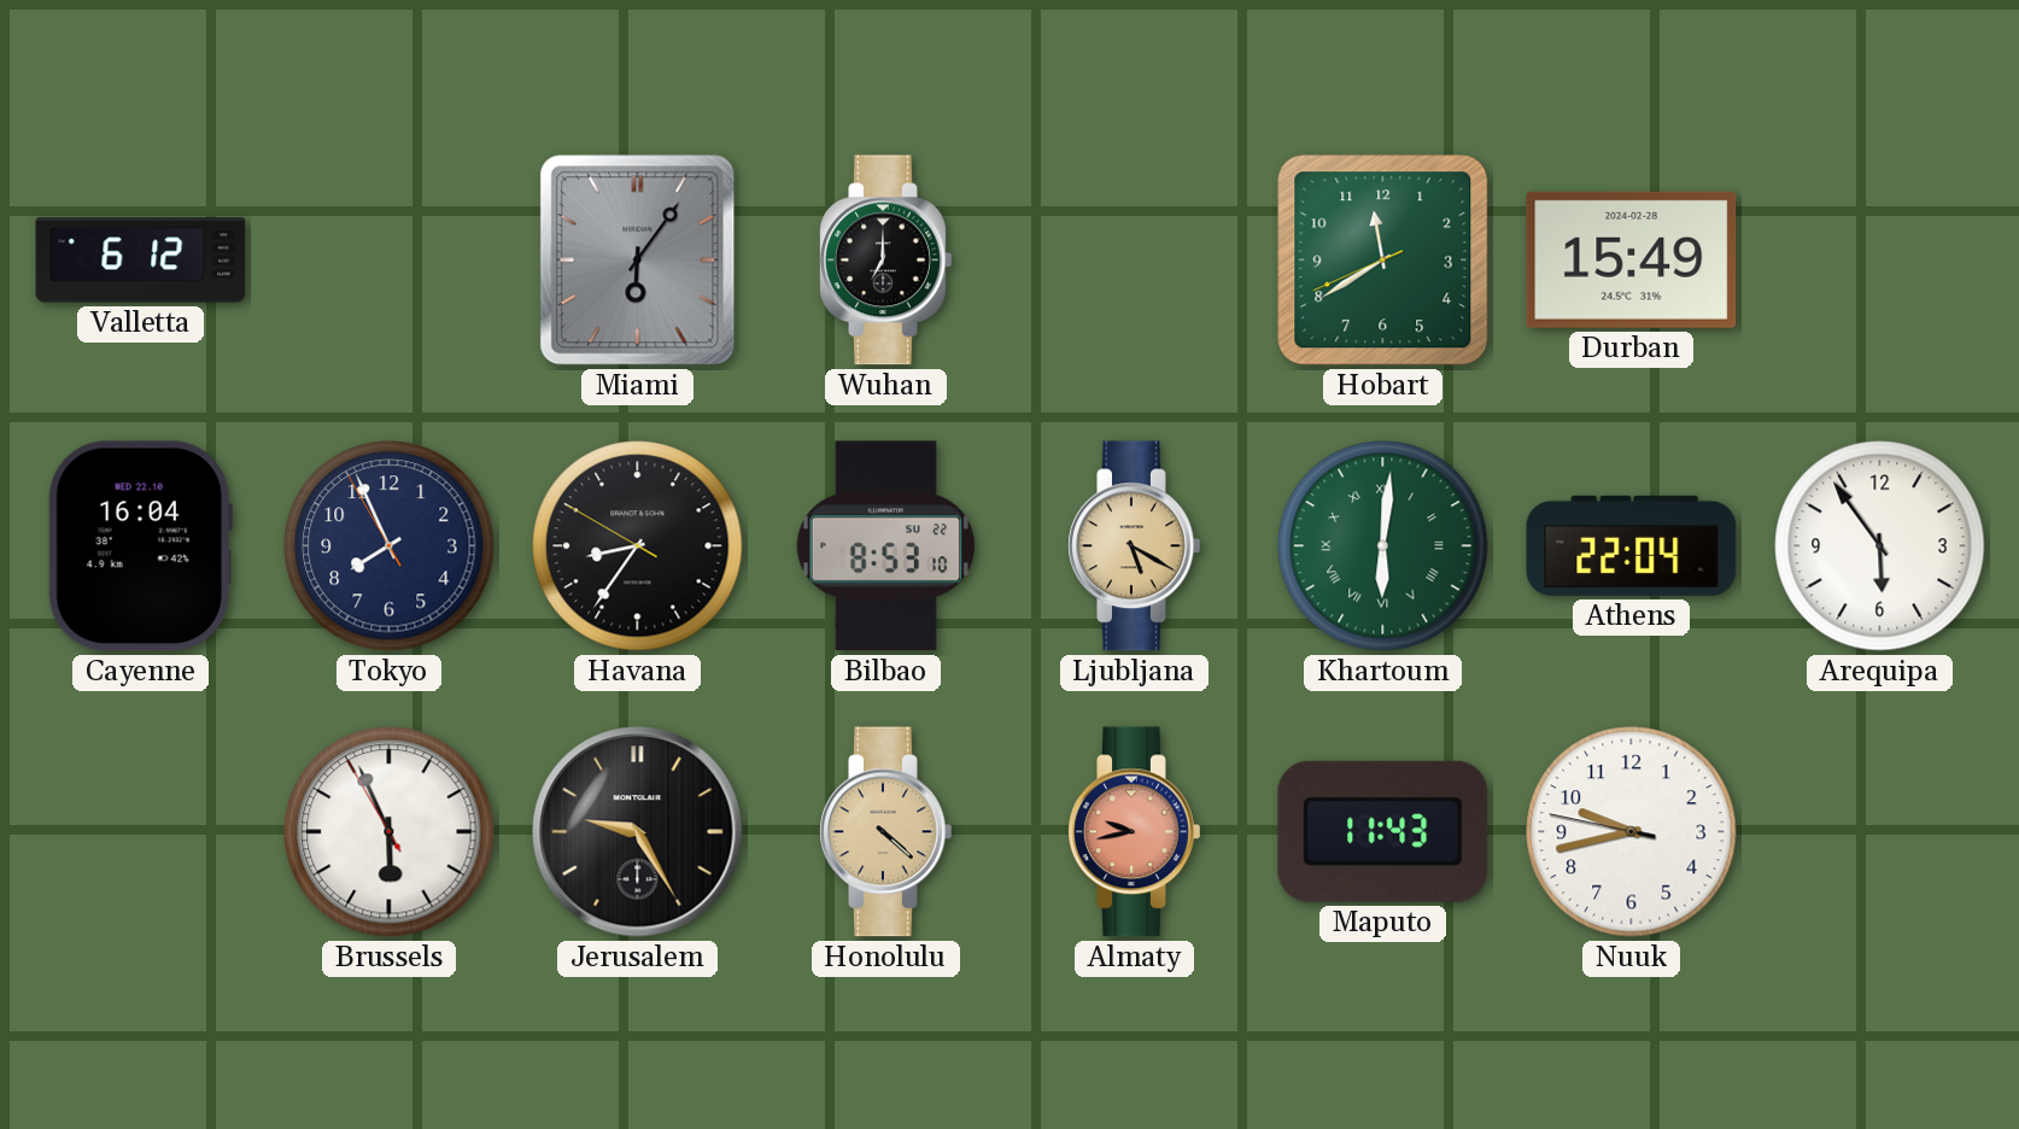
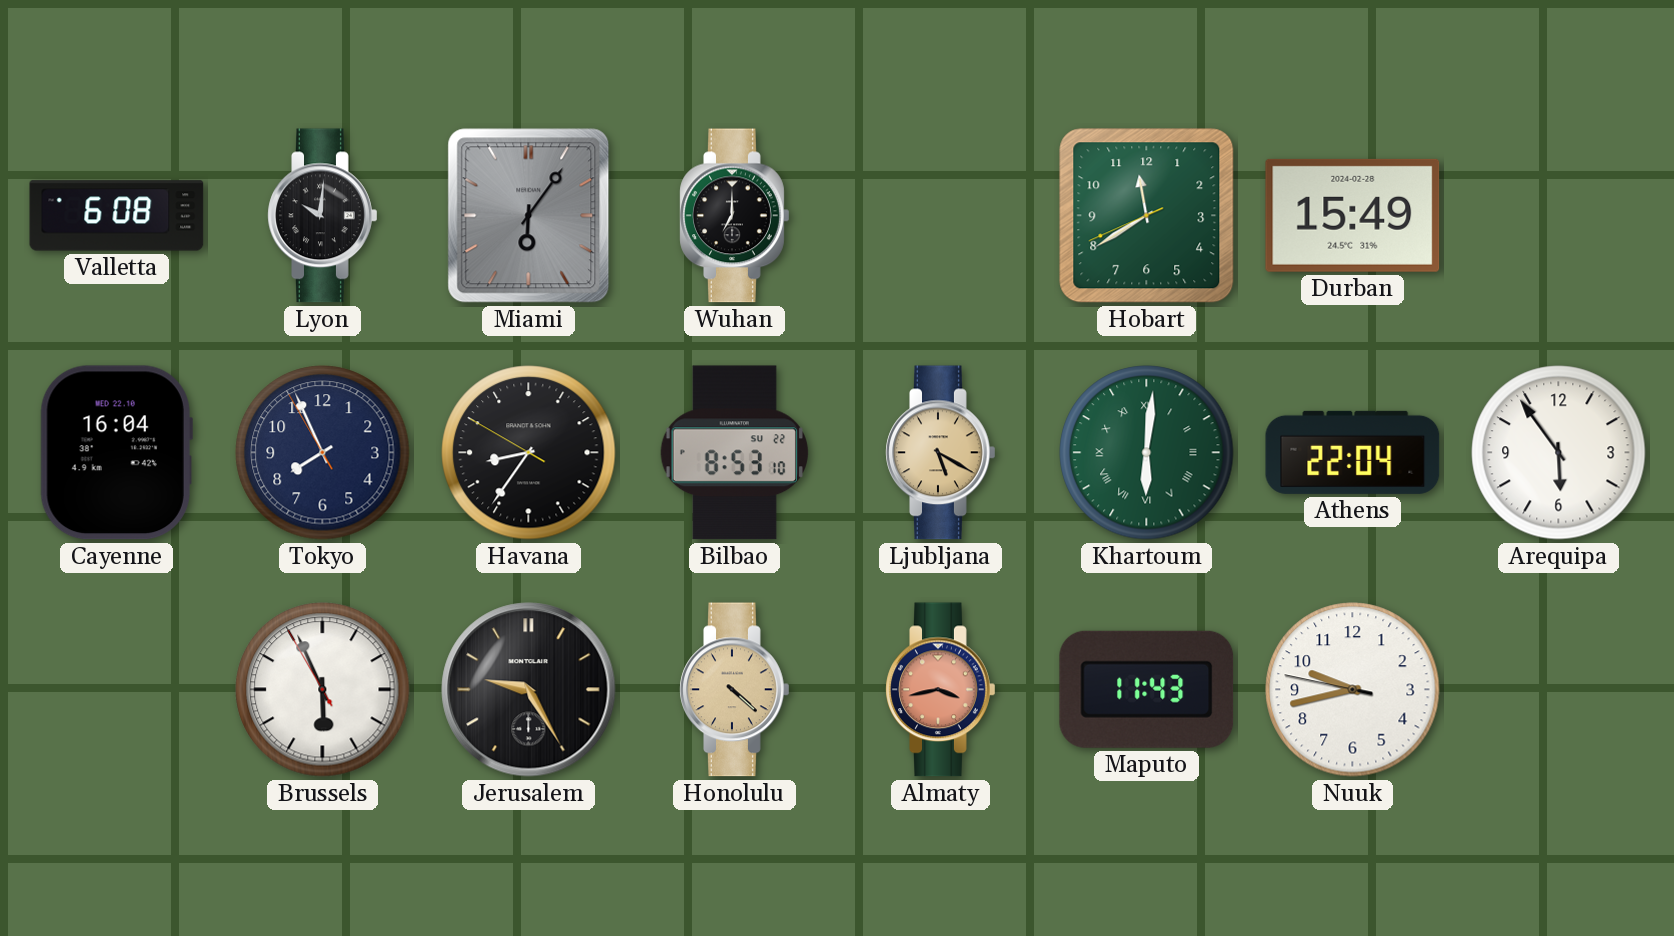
Valletta: 6:12 -> 6:08
Lyon: none -> 10:01
Almaty: 9:43 -> 3:43
